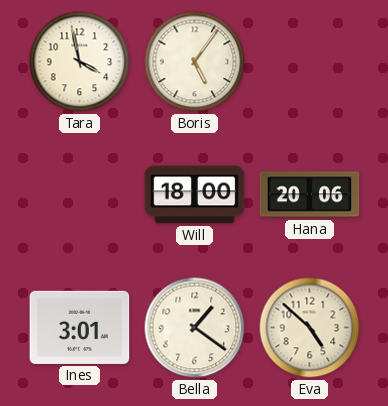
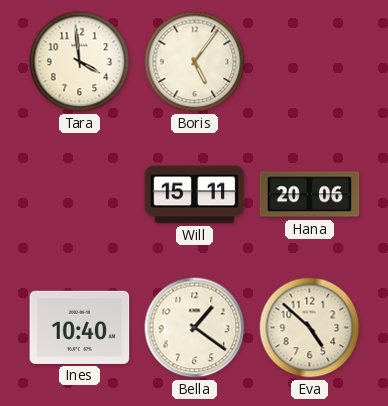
Tara: 3:58 -> 3:59
Will: 18:00 -> 15:11
Ines: 3:01 -> 10:40
